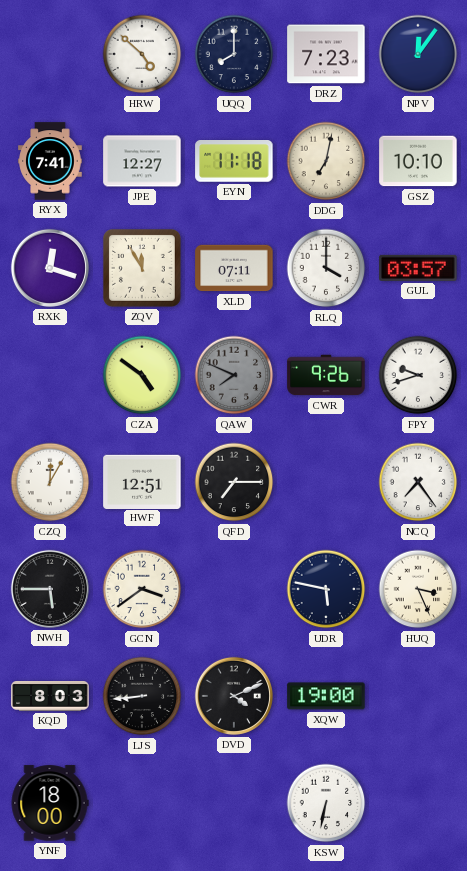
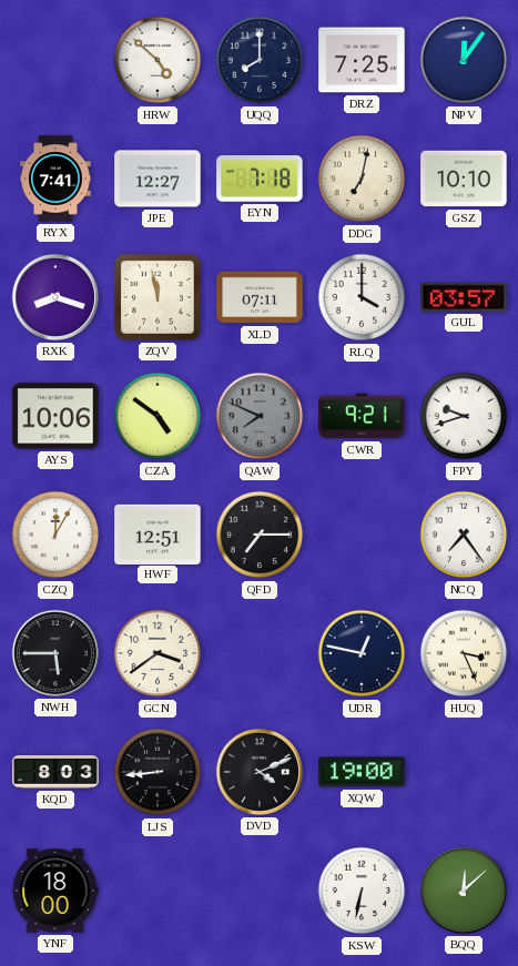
DRZ: 7:23 -> 7:25
EYN: 11:18 -> 7:18
RXK: 12:18 -> 8:18
ZQV: 11:55 -> 11:58
AYS: none -> 10:06
CWR: 9:26 -> 9:21
UDR: 5:47 -> 12:47
BQQ: none -> 12:08
